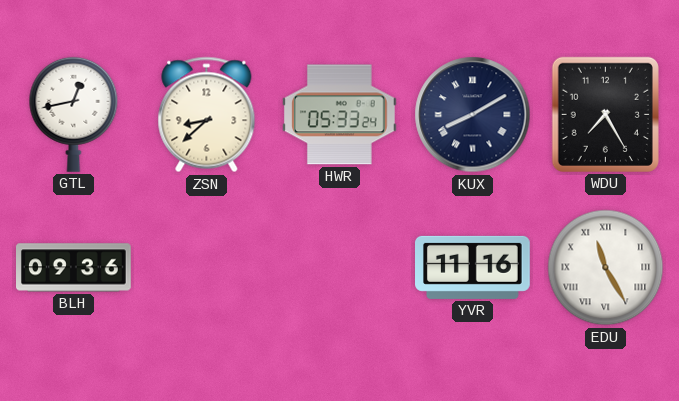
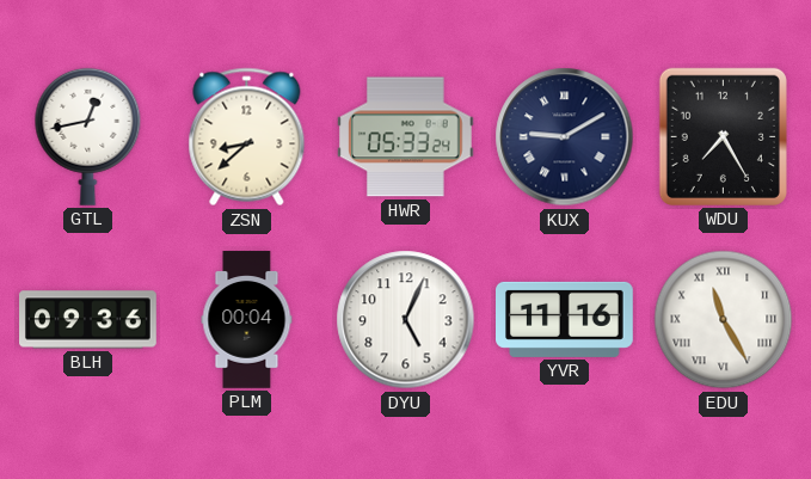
KUX: 8:10 -> 9:10
PLM: none -> 00:04
DYU: none -> 5:04
